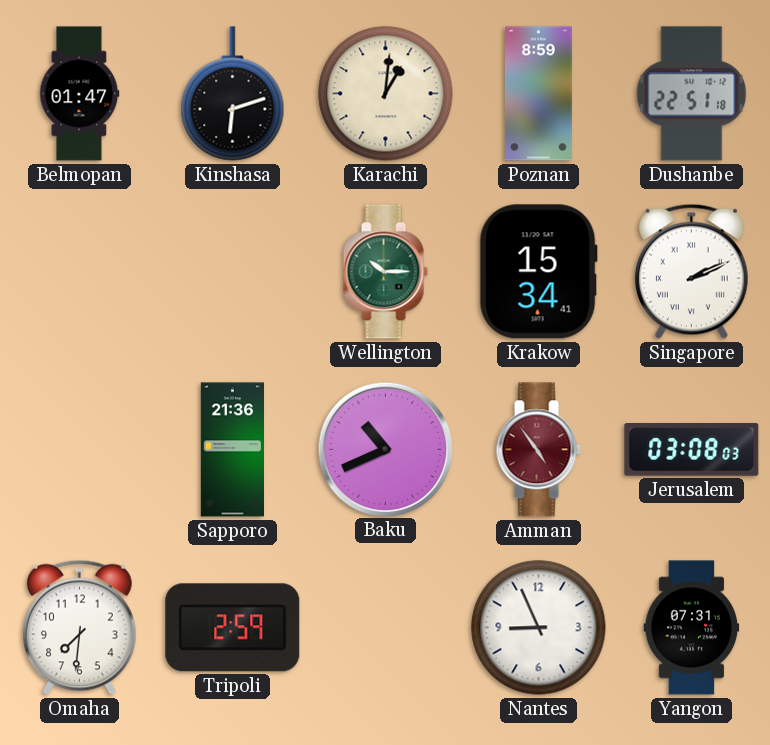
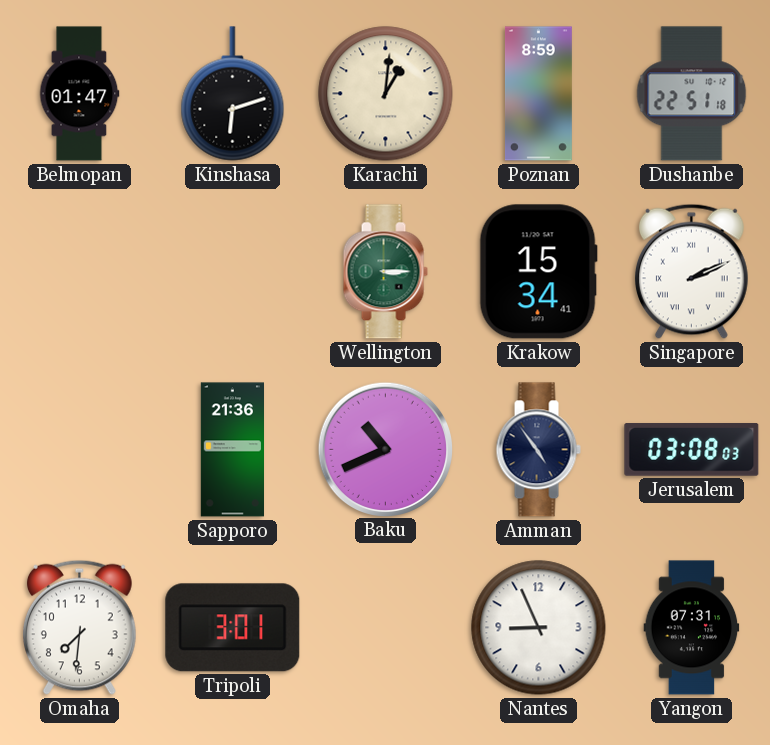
Wellington: 10:15 -> 3:15
Amman dial: burgundy -> navy
Tripoli: 2:59 -> 3:01
